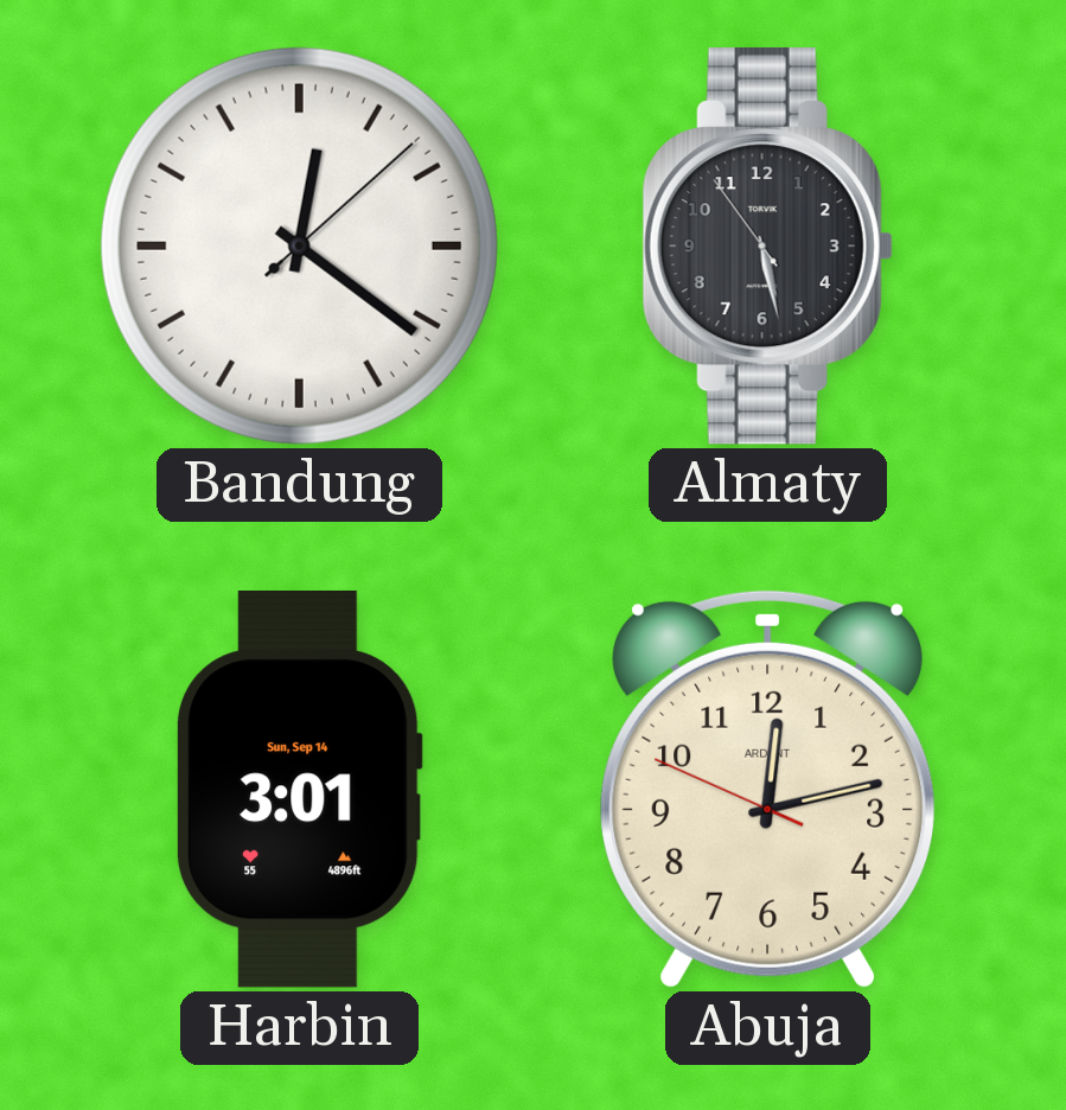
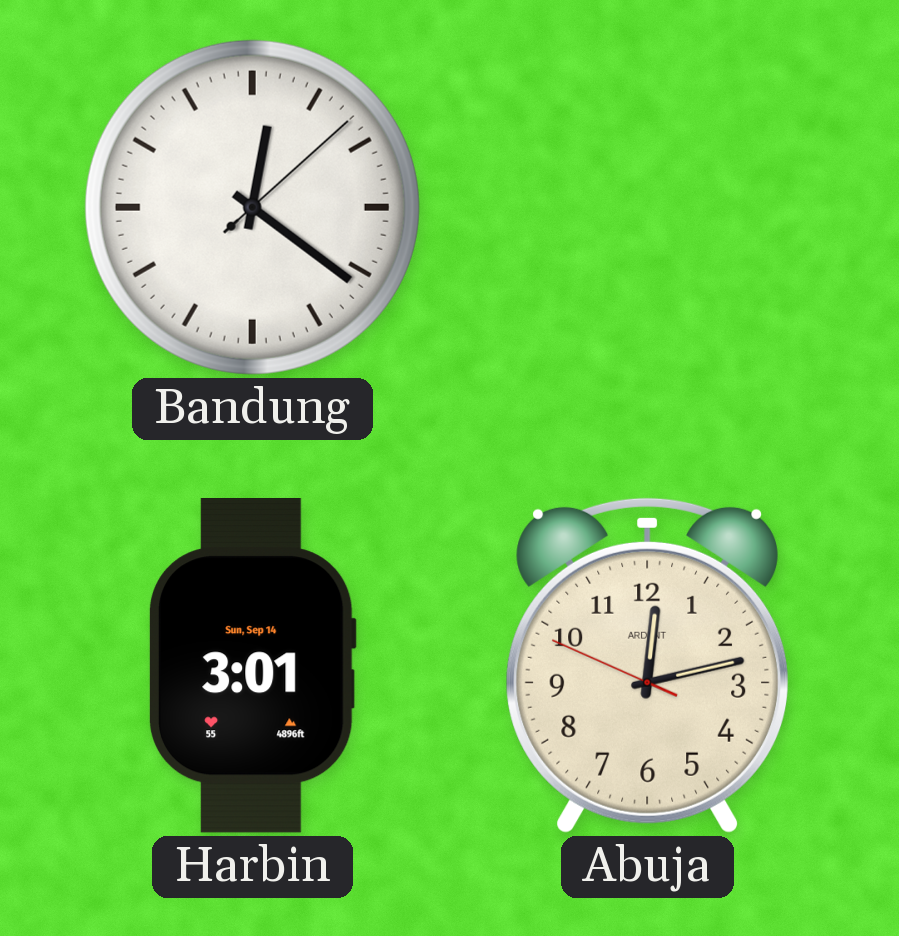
Almaty: 5:27 -> none
